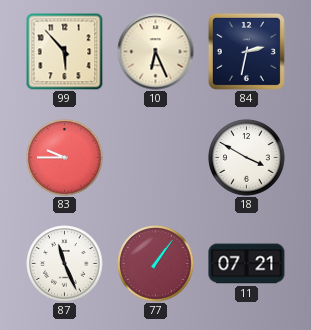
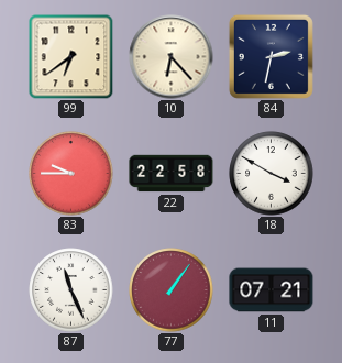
99: 5:53 -> 6:39
10: 6:26 -> 6:23
22: none -> 22:58
